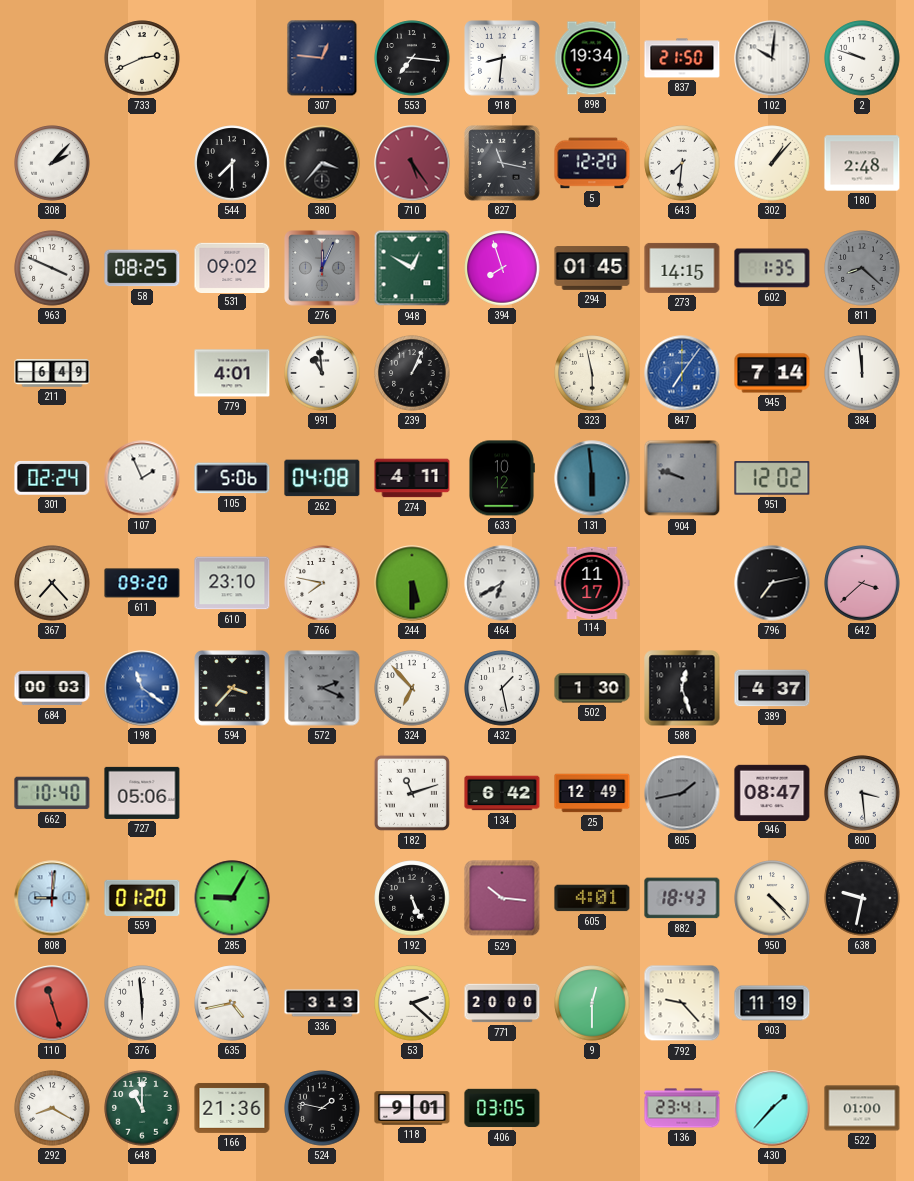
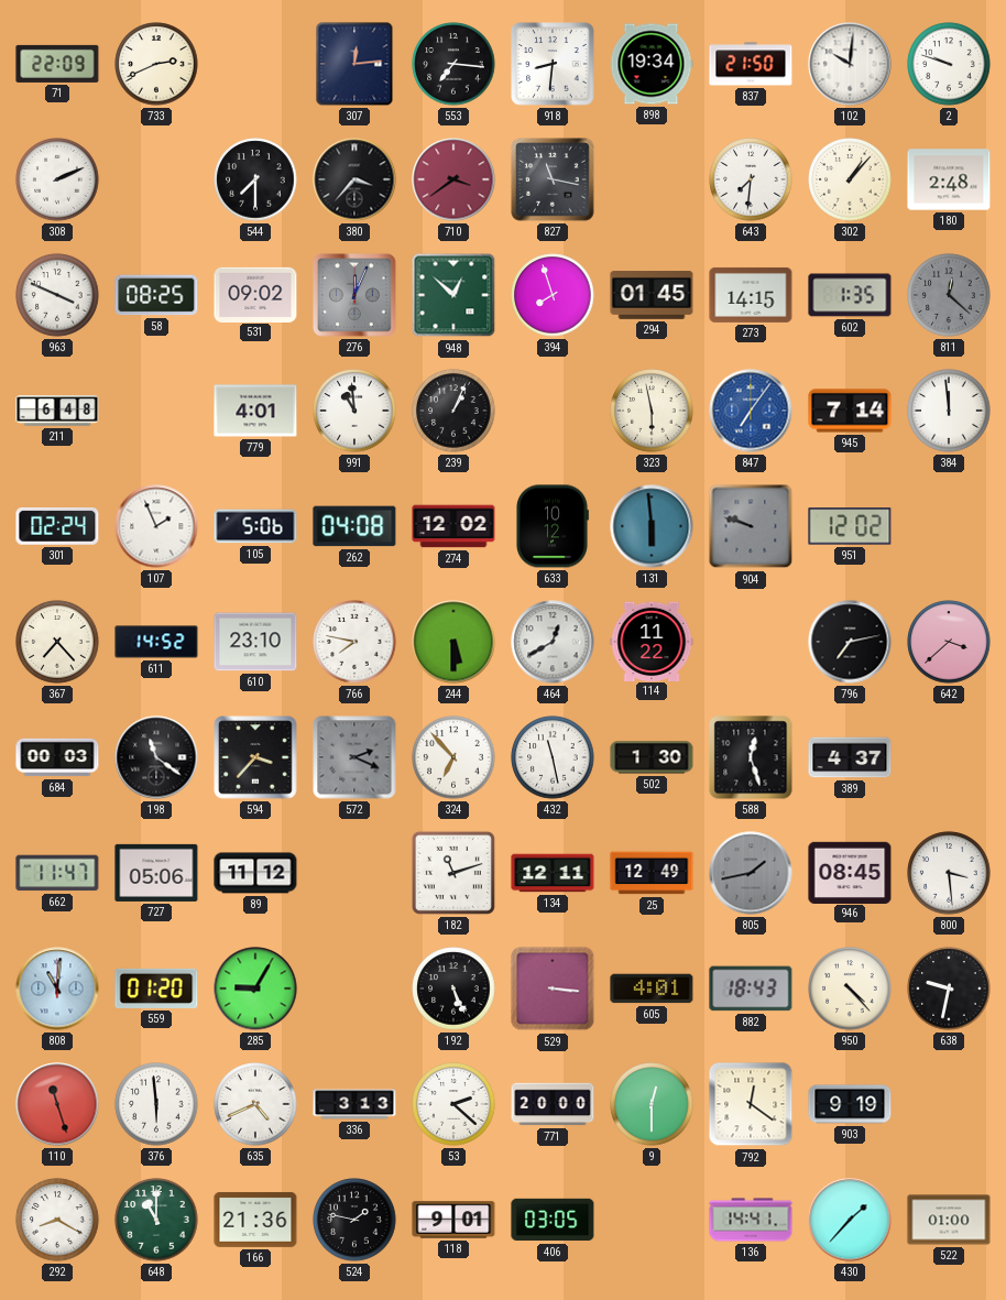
71: none -> 22:09
307: 12:46 -> 12:14
308: 2:07 -> 2:11
710: 5:24 -> 3:39
5: 12:20 -> none
948: 12:50 -> 12:52
811: 8:22 -> 12:22
211: 6:49 -> 6:48
274: 4:11 -> 12:02
611: 09:20 -> 14:52
464: 6:40 -> 12:40
114: 11:17 -> 11:22
198 dial: blue -> black
432: 1:28 -> 11:28
662: 10:40 -> 11:47
89: none -> 11:12
134: 6:42 -> 12:11
946: 08:47 -> 08:45
808: 9:01 -> 11:01
529: 10:16 -> 3:16
635: 4:43 -> 4:41
792: 9:23 -> 12:21
903: 11:19 -> 9:19
136: 23:41 -> 14:41
